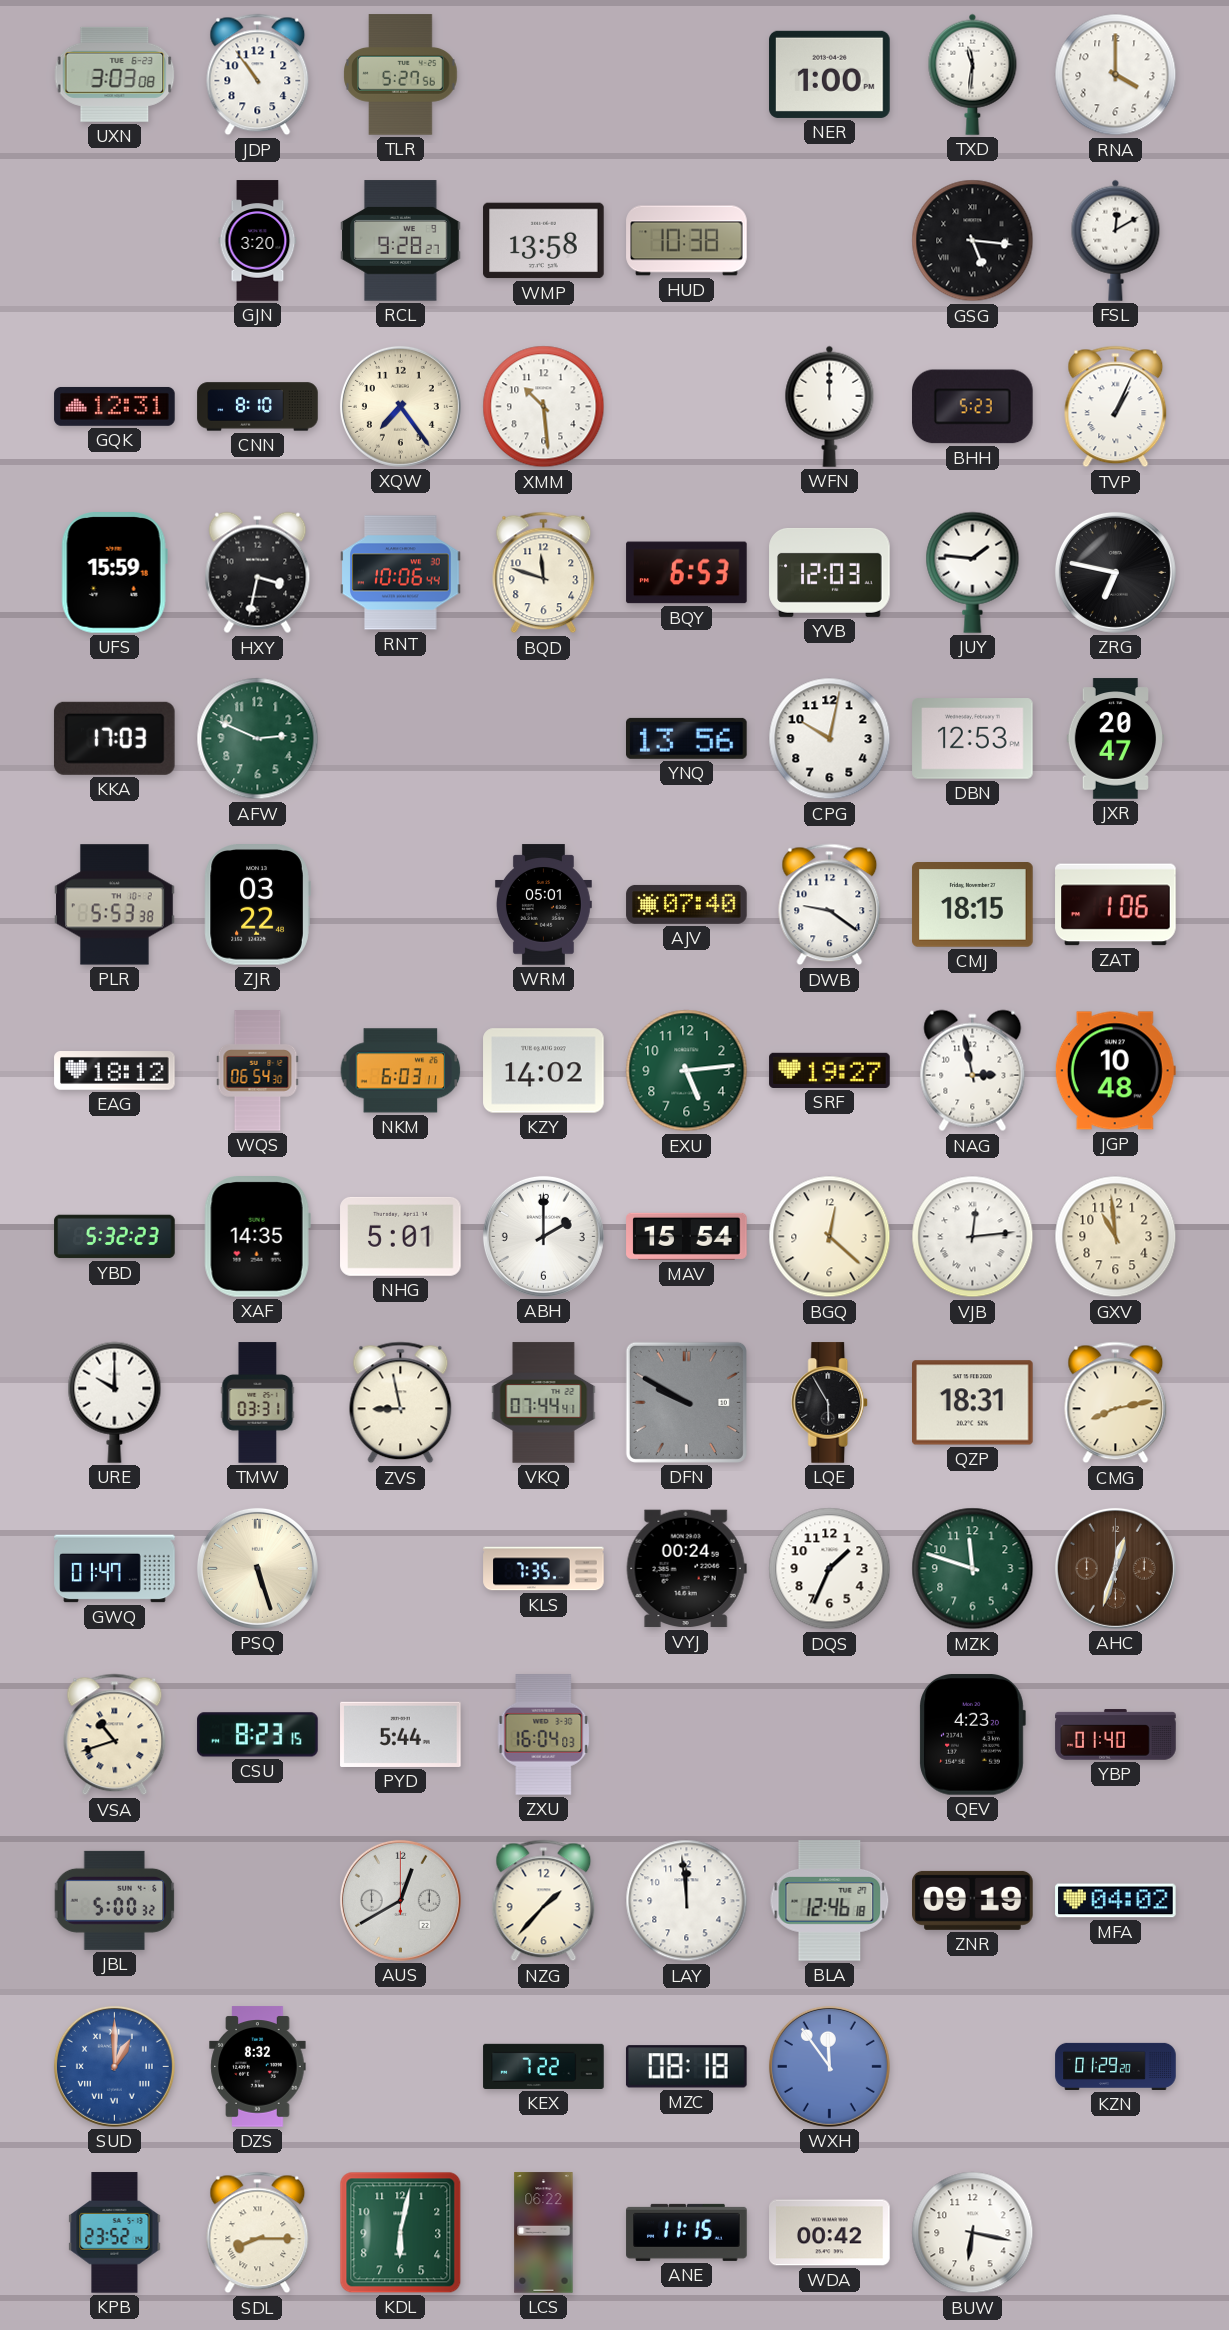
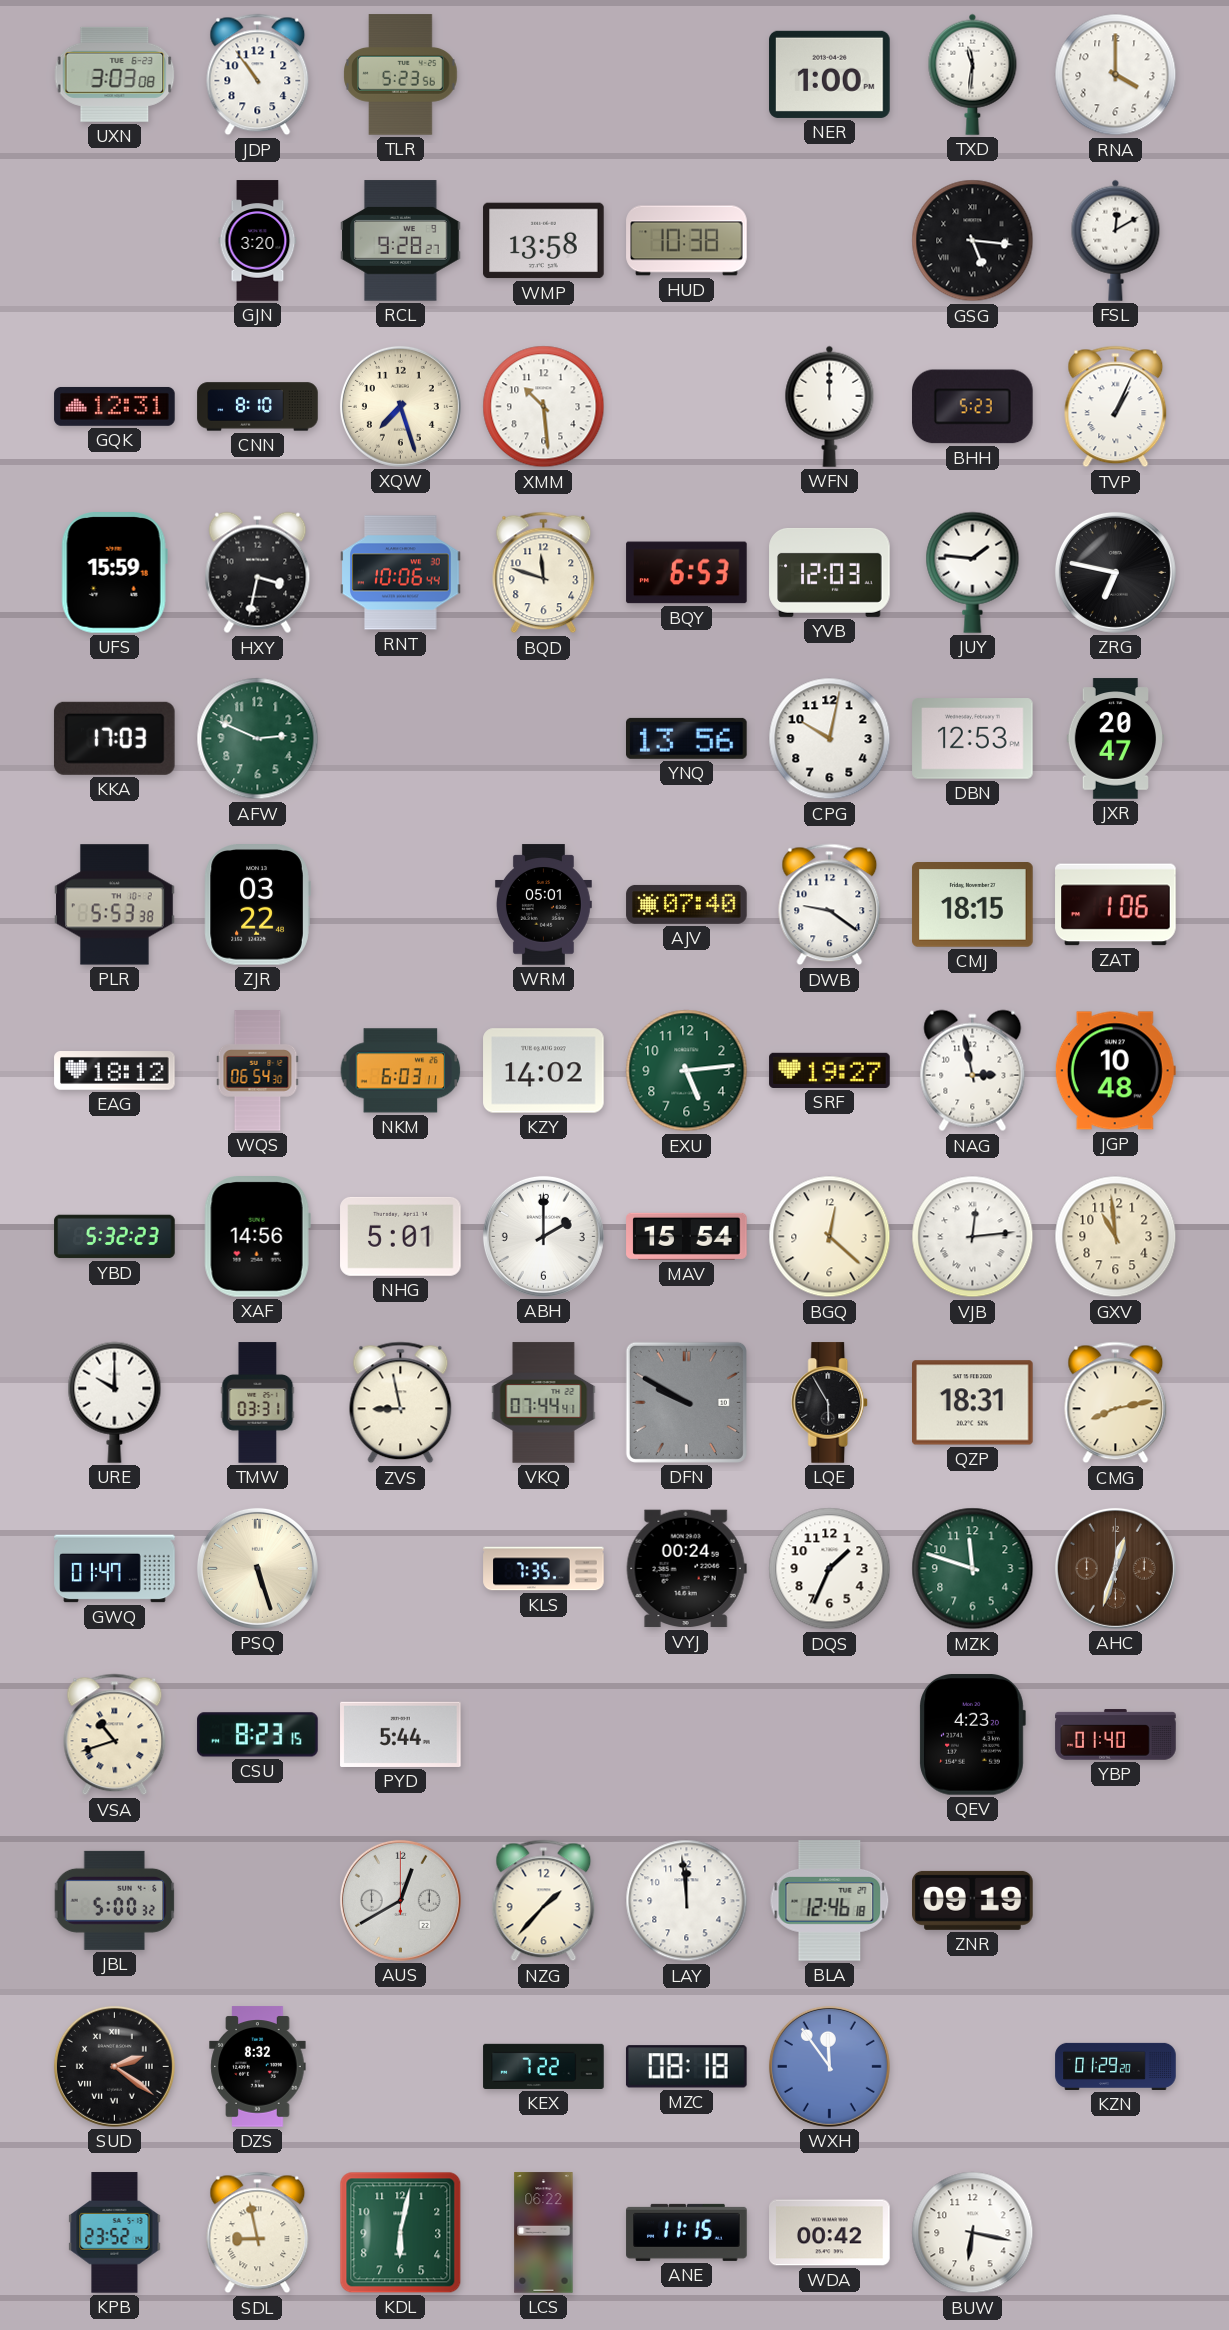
TLR: 5:27 -> 5:23
XQW: 7:24 -> 7:27
XAF: 14:35 -> 14:56
ZXU: 16:04 -> none
MFA: 04:02 -> none
SUD: 1:00 -> 2:21
SUD dial: blue -> black
SDL: 8:15 -> 8:58
